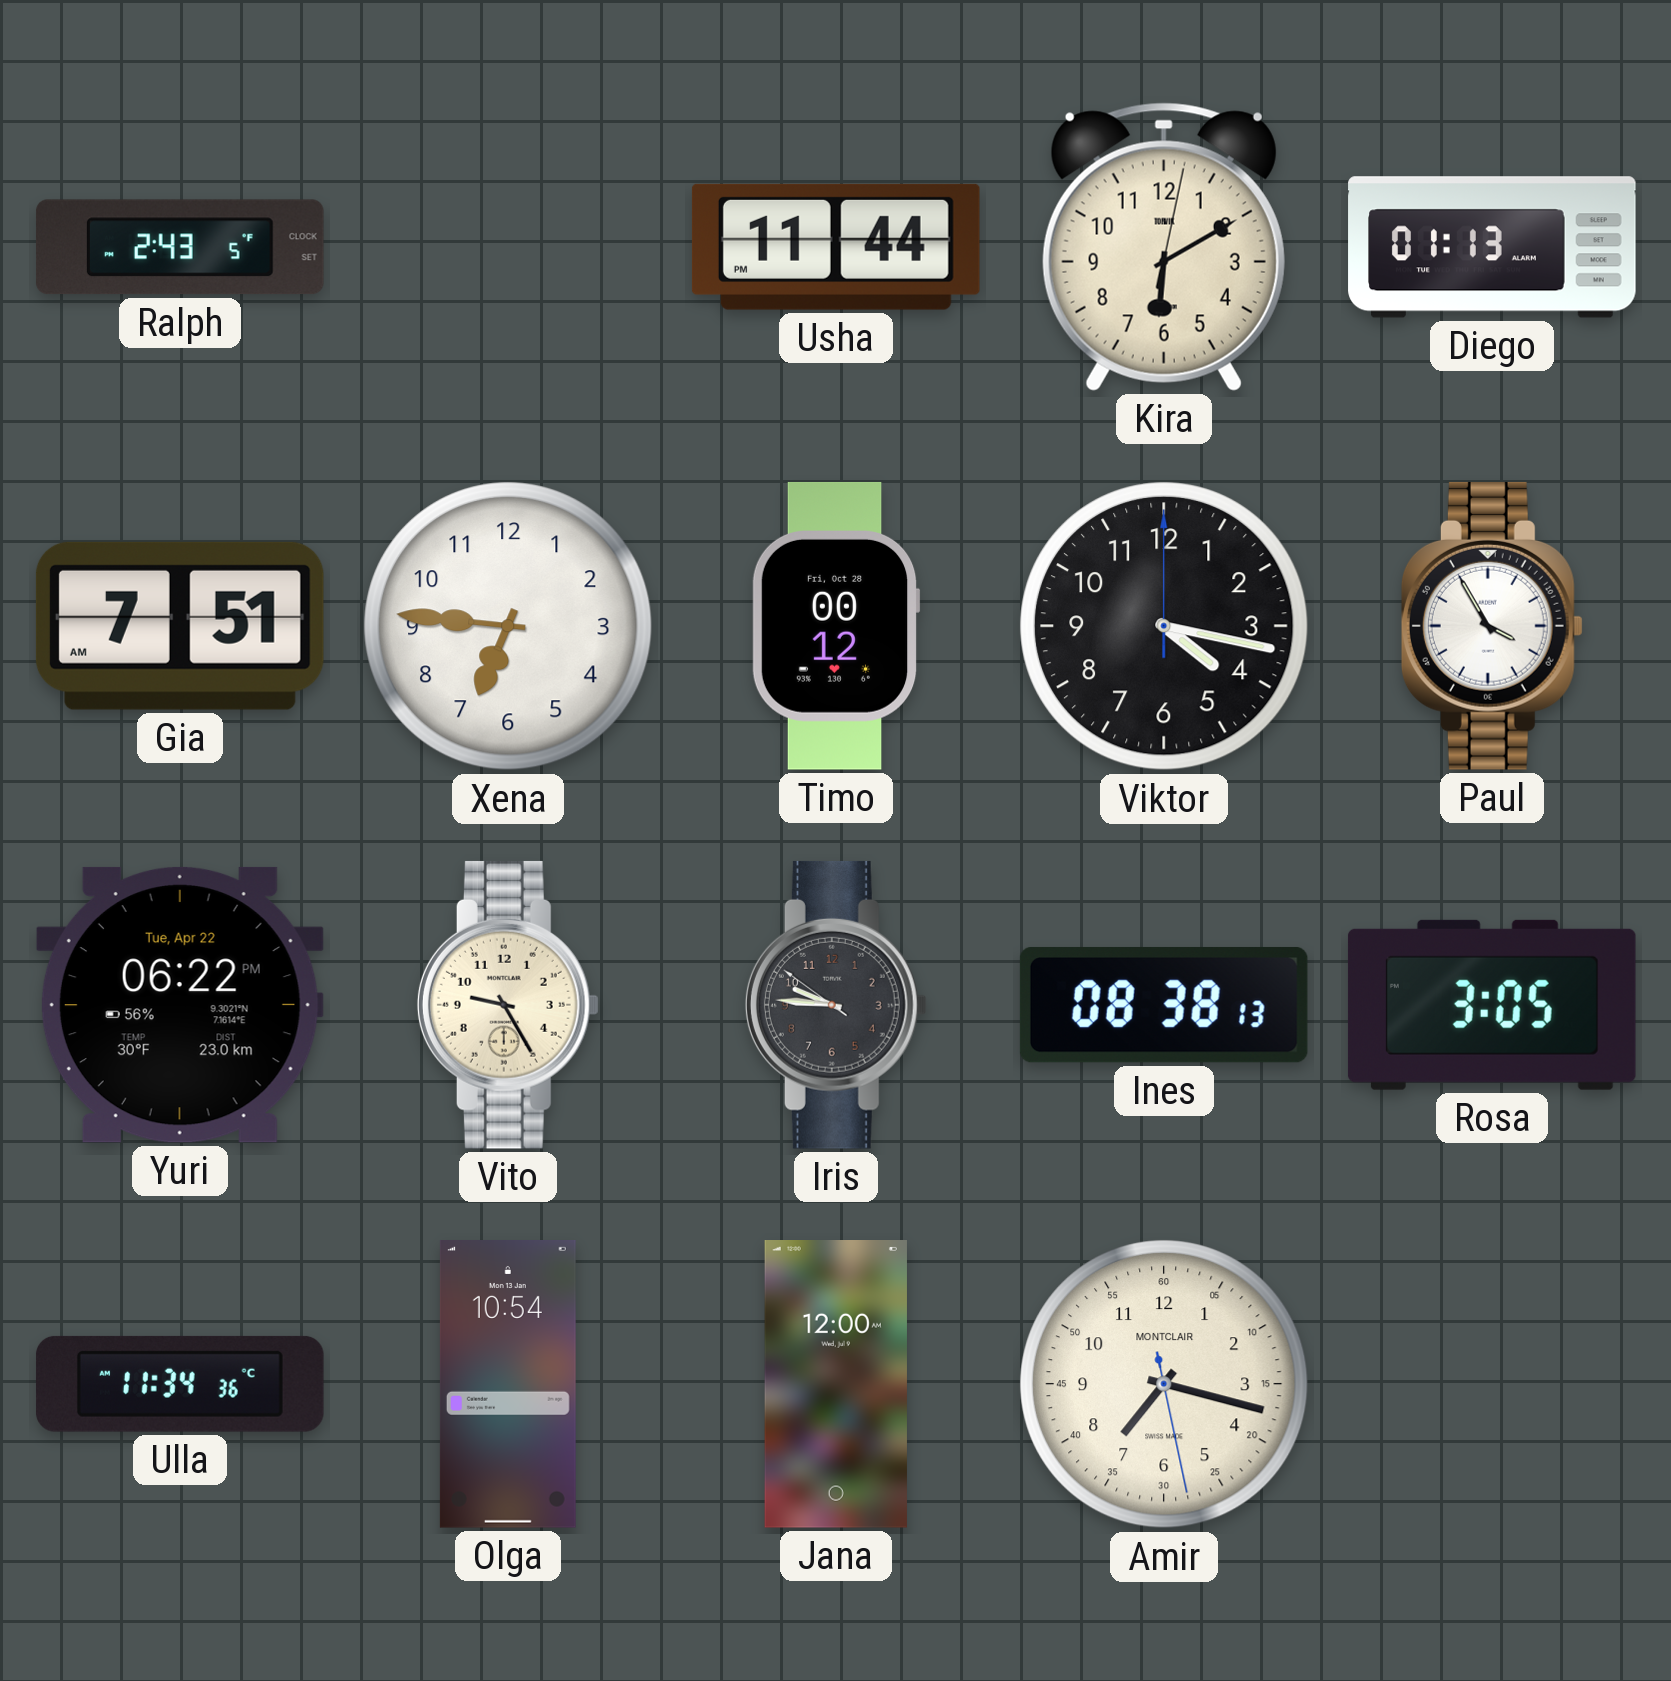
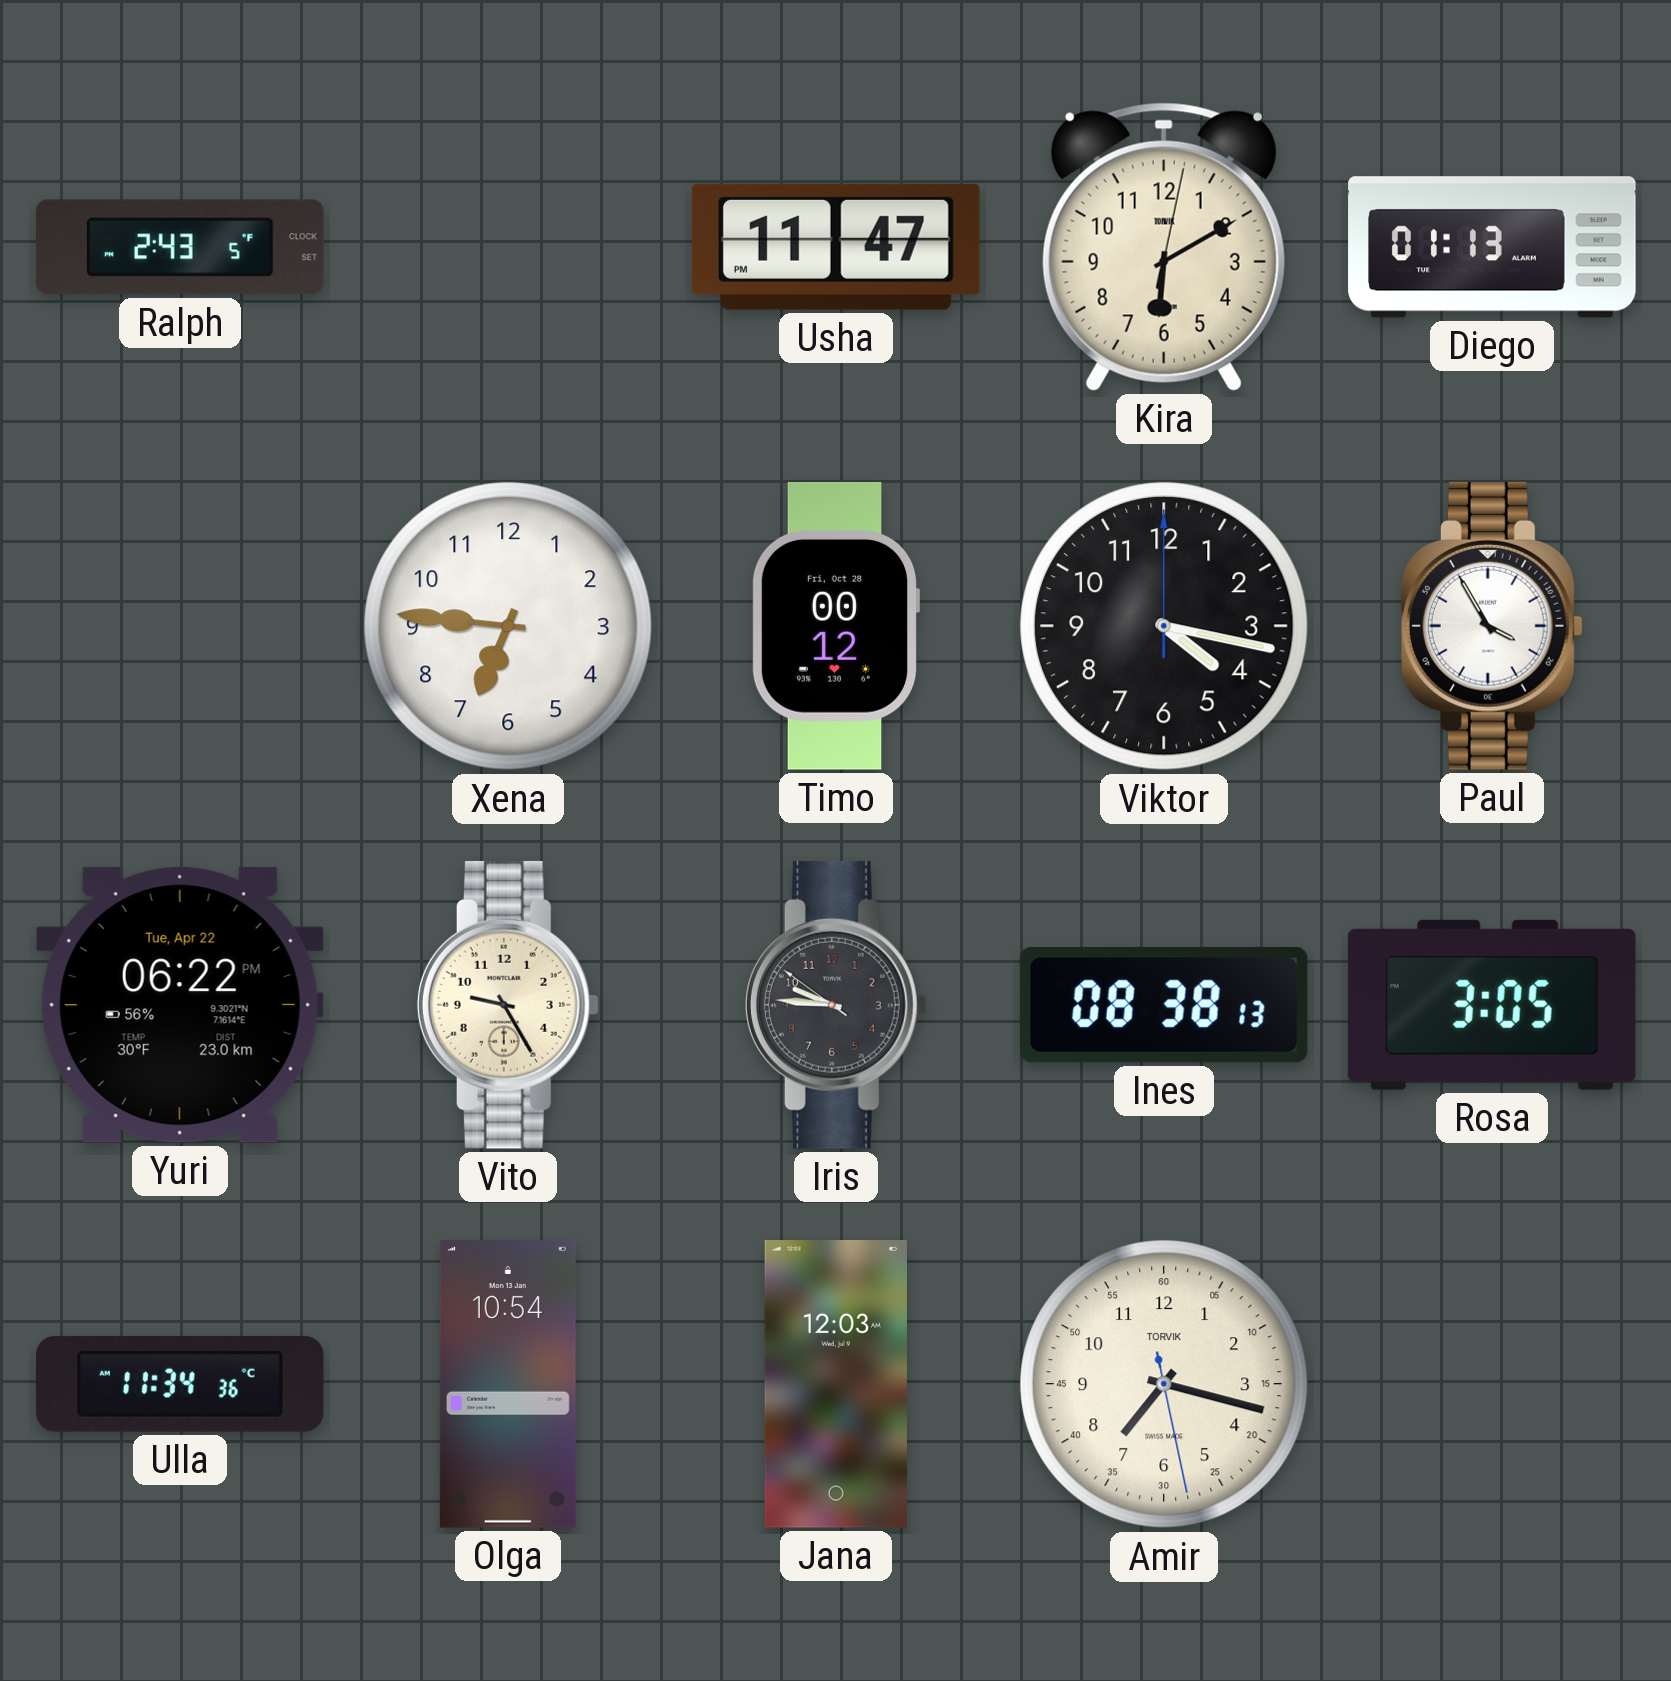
Usha: 11:44 -> 11:47
Gia: 7:51 -> none
Jana: 12:00 -> 12:03
Amir brand: MONTCLAIR -> TORVIK
